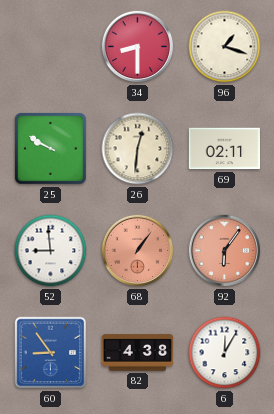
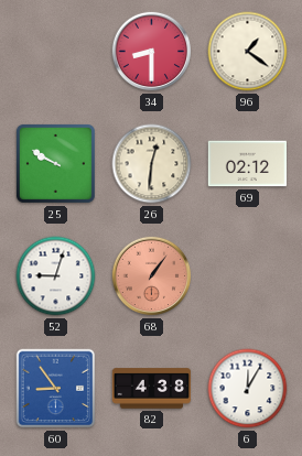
96: 1:18 -> 1:21
69: 02:11 -> 02:12
52: 8:59 -> 9:03
92: 6:06 -> none
